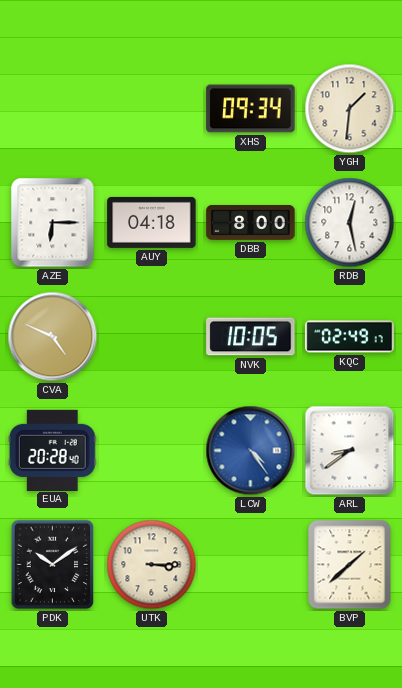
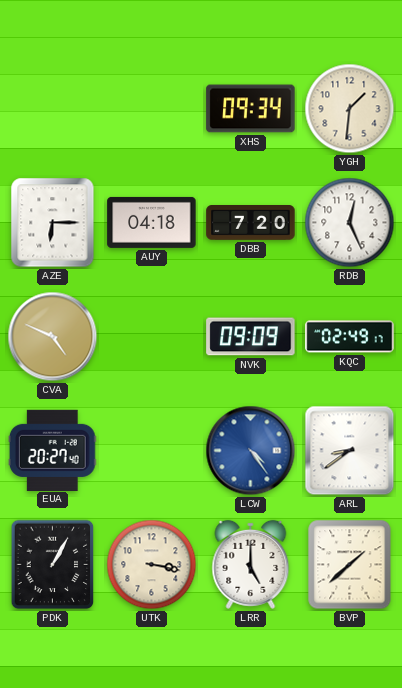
DBB: 8:00 -> 7:20
RDB: 12:28 -> 12:26
NVK: 10:05 -> 09:09
EUA: 20:28 -> 20:27
PDK: 10:09 -> 1:05
UTK: 3:15 -> 3:17
LRR: none -> 5:00
